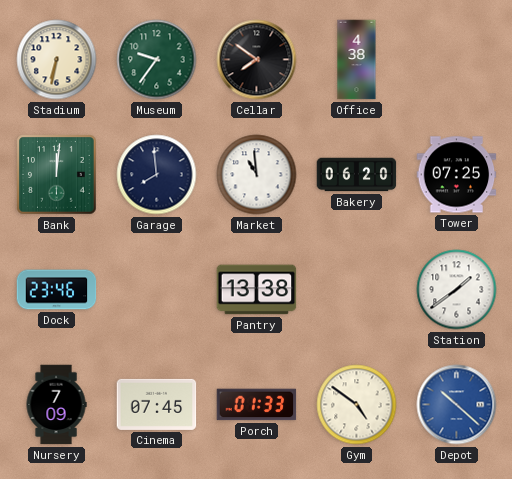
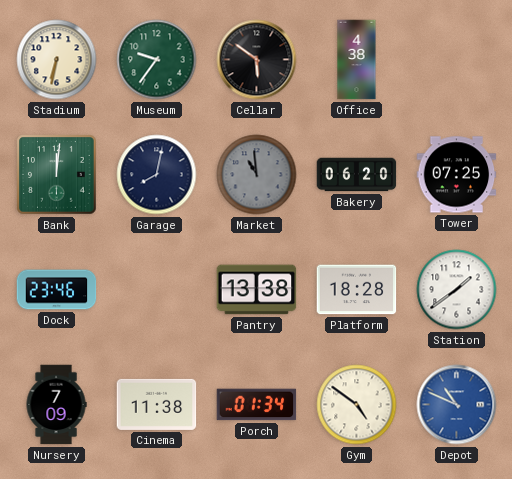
Cellar: 7:51 -> 5:51
Garage: 7:59 -> 8:02
Market dial: white -> grey
Platform: none -> 18:28
Cinema: 07:45 -> 11:38
Porch: 01:33 -> 01:34
Depot: 10:22 -> 10:49
